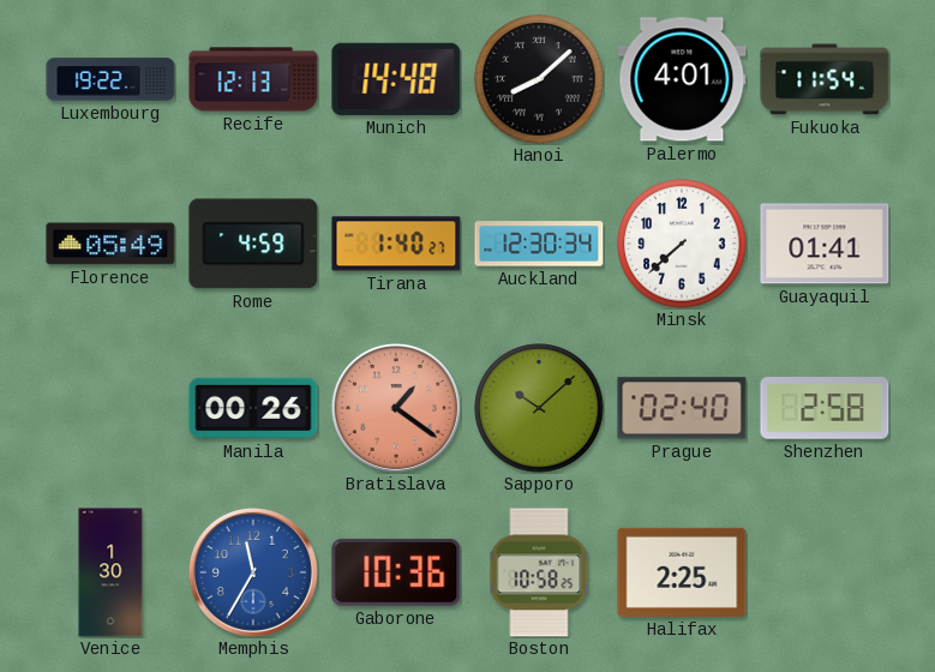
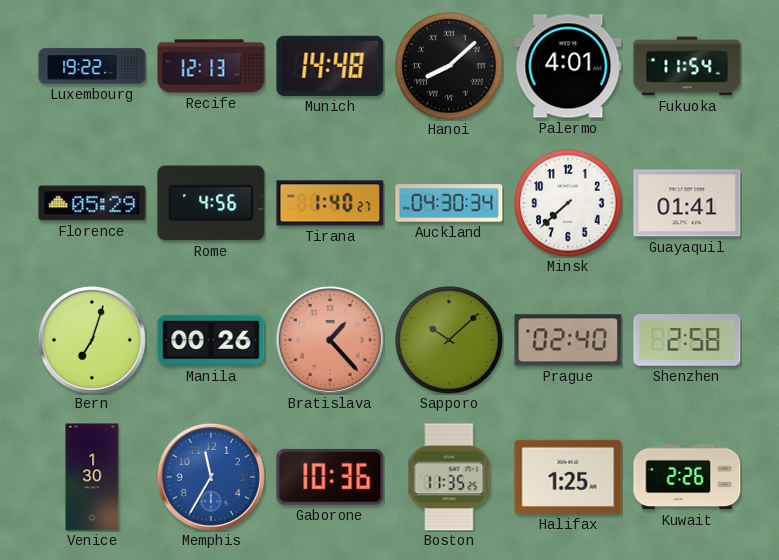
Florence: 05:49 -> 05:29
Rome: 4:59 -> 4:56
Auckland: 12:30 -> 04:30
Bern: none -> 7:03
Bratislava: 1:21 -> 1:23
Boston: 10:58 -> 11:35
Halifax: 2:25 -> 1:25
Kuwait: none -> 2:26
